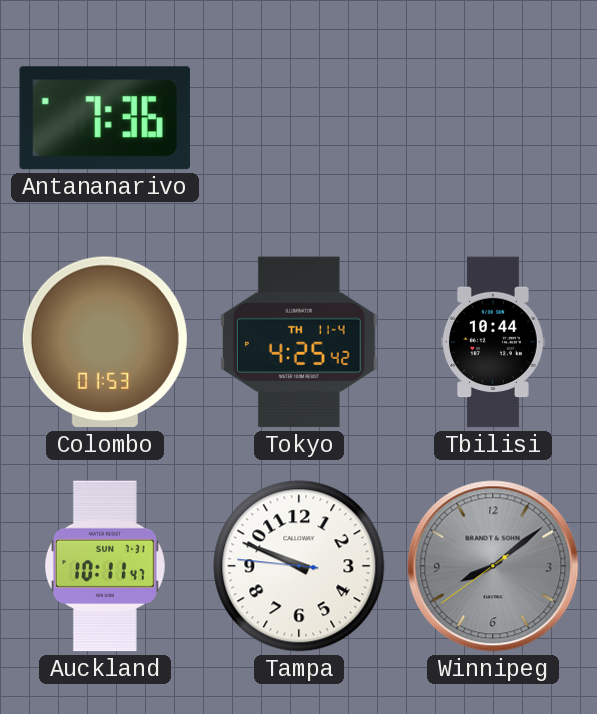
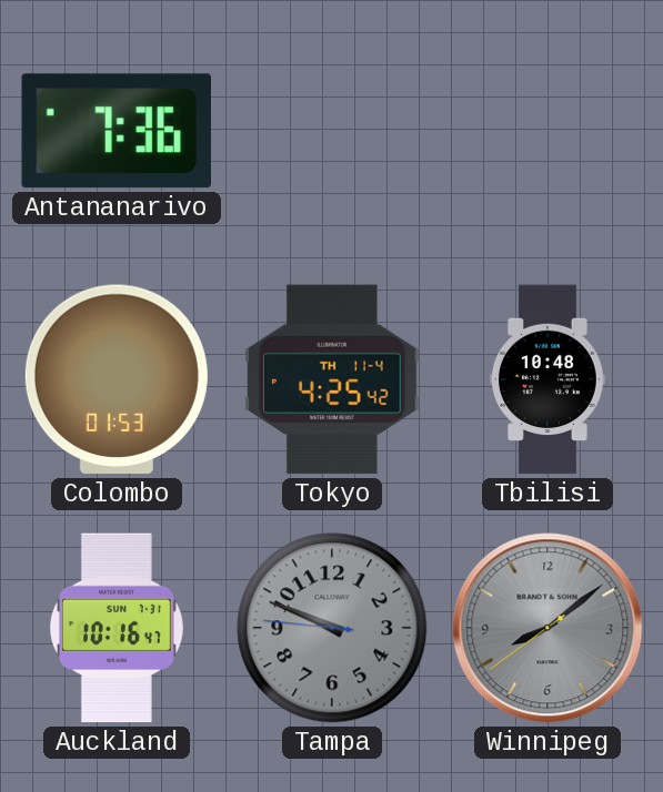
Tbilisi: 10:44 -> 10:48
Auckland: 10:11 -> 10:16
Tampa dial: white -> grey
